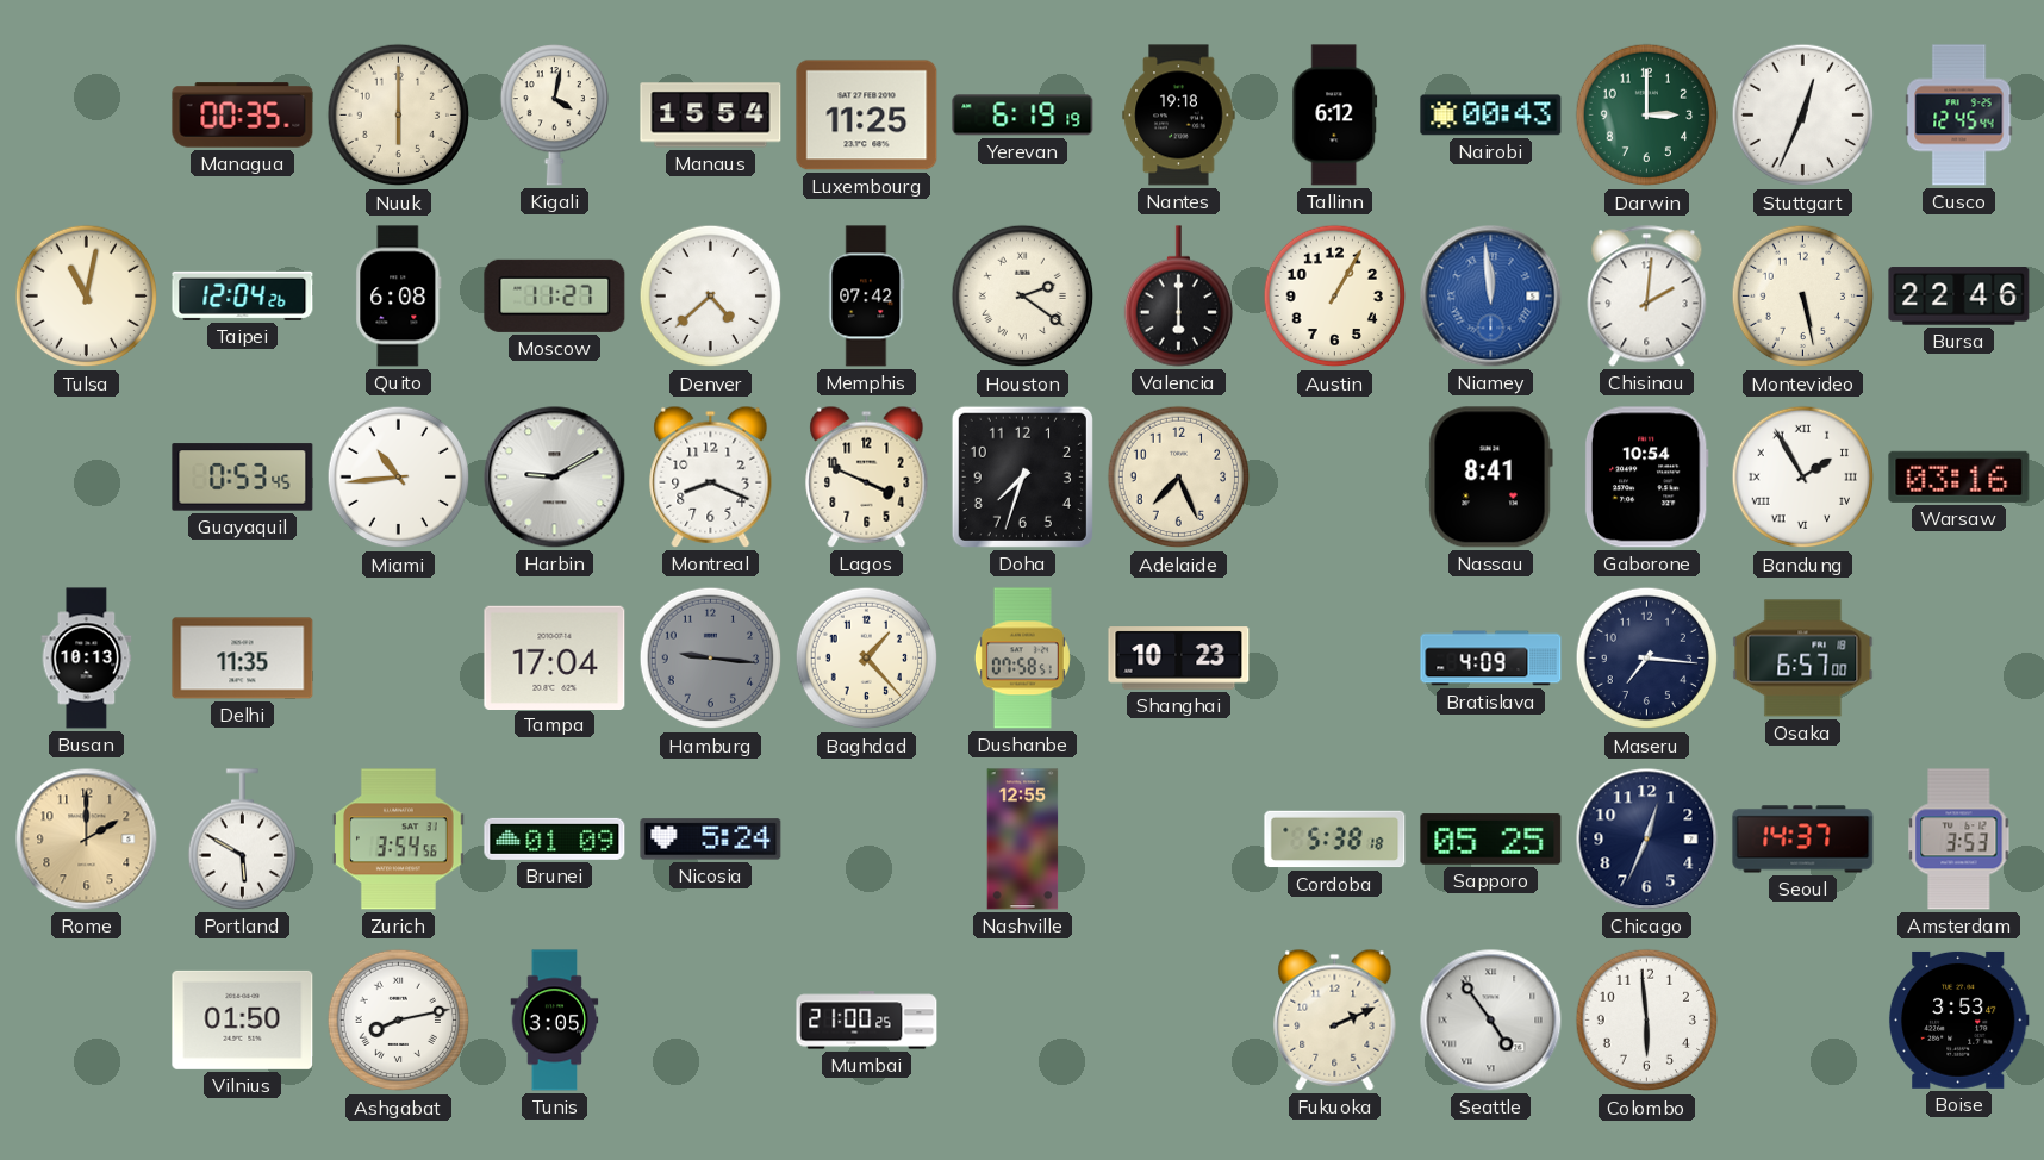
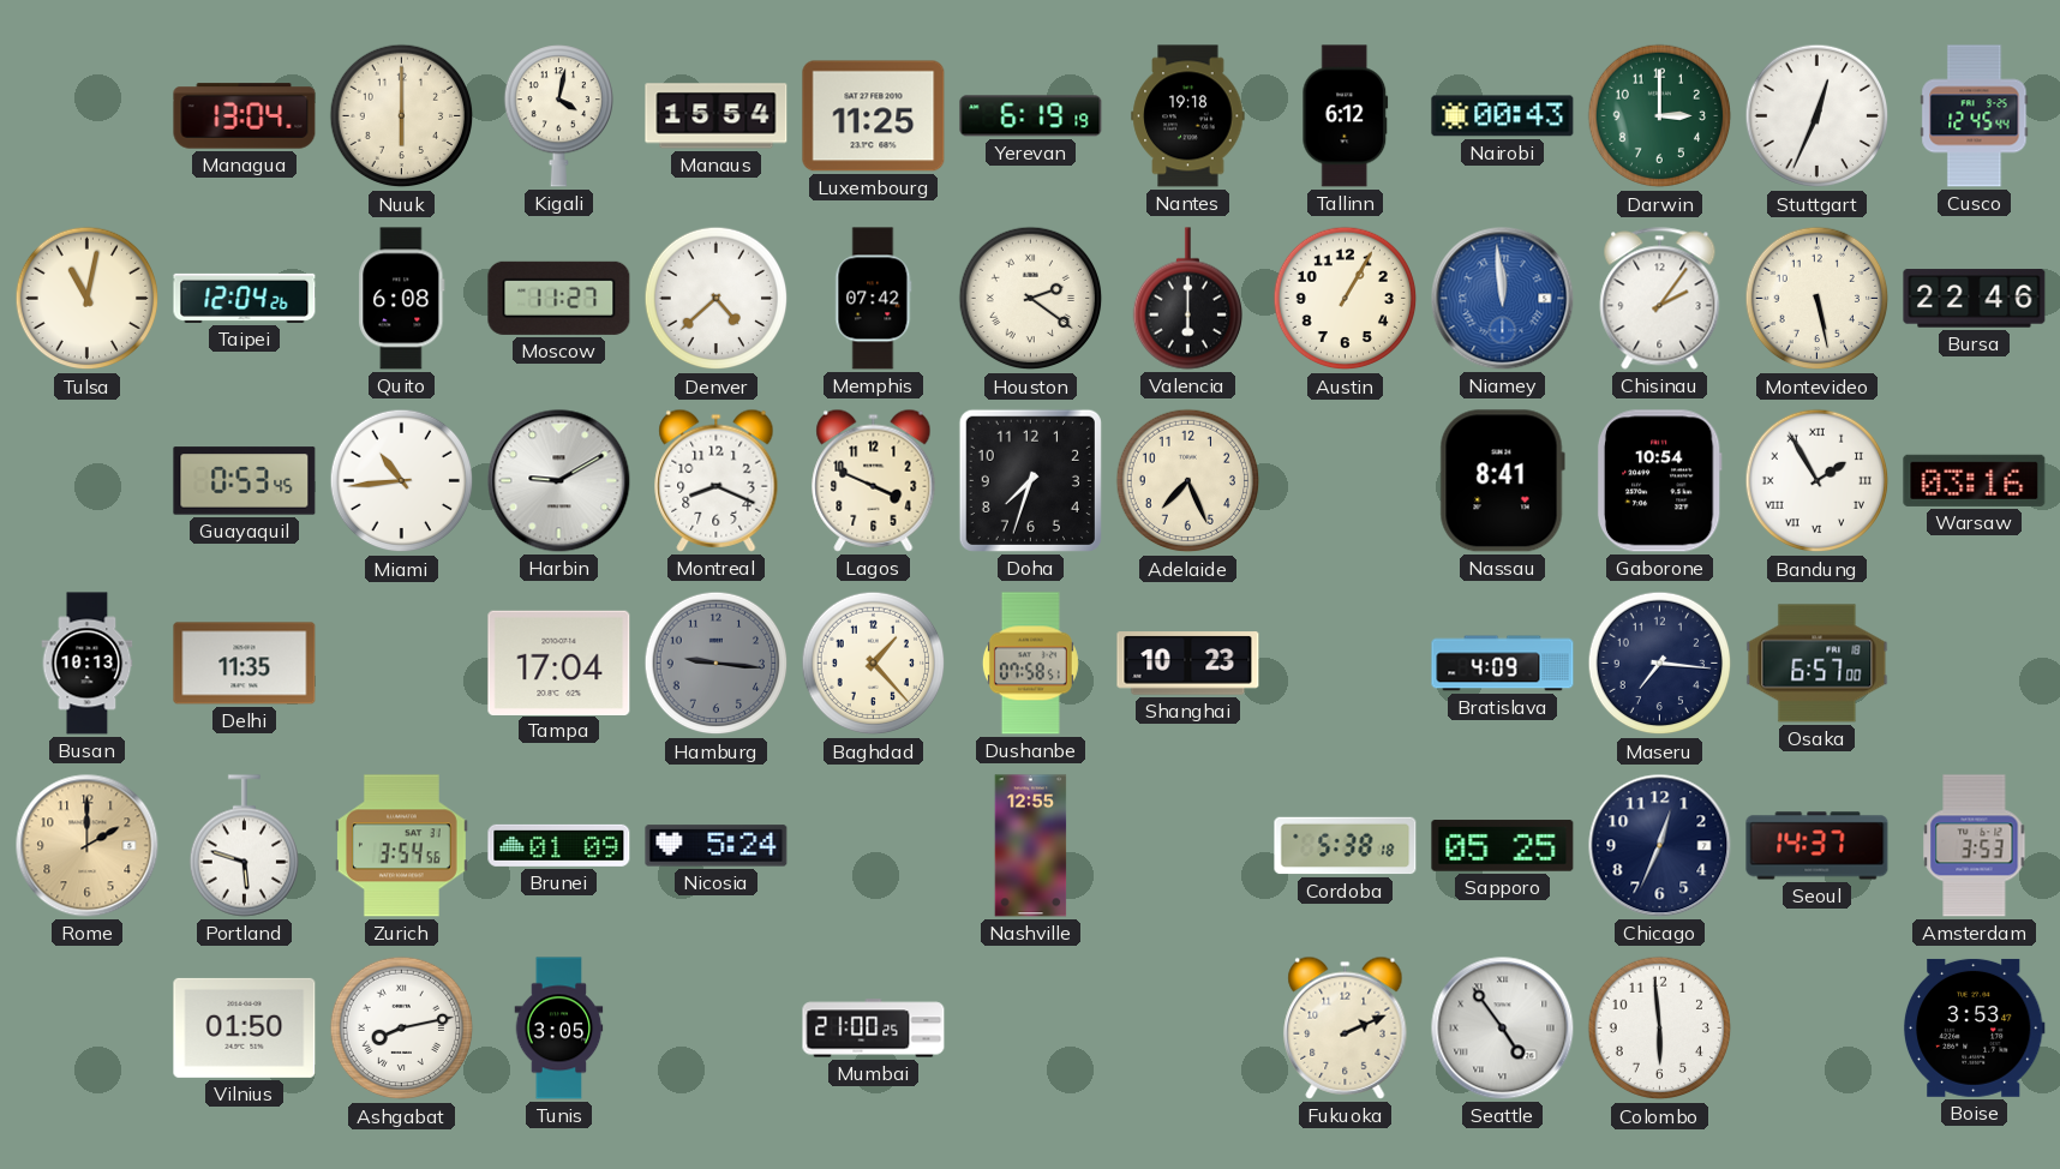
Managua: 00:35 -> 13:04
Chisinau: 2:01 -> 2:06
Portland: 5:50 -> 5:48
